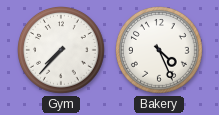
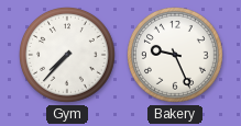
Bakery: 4:26 -> 9:26
